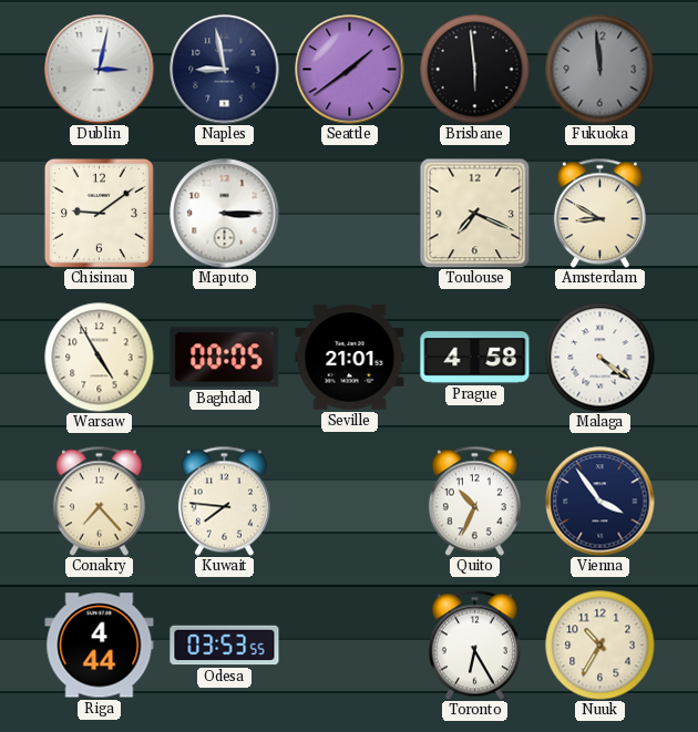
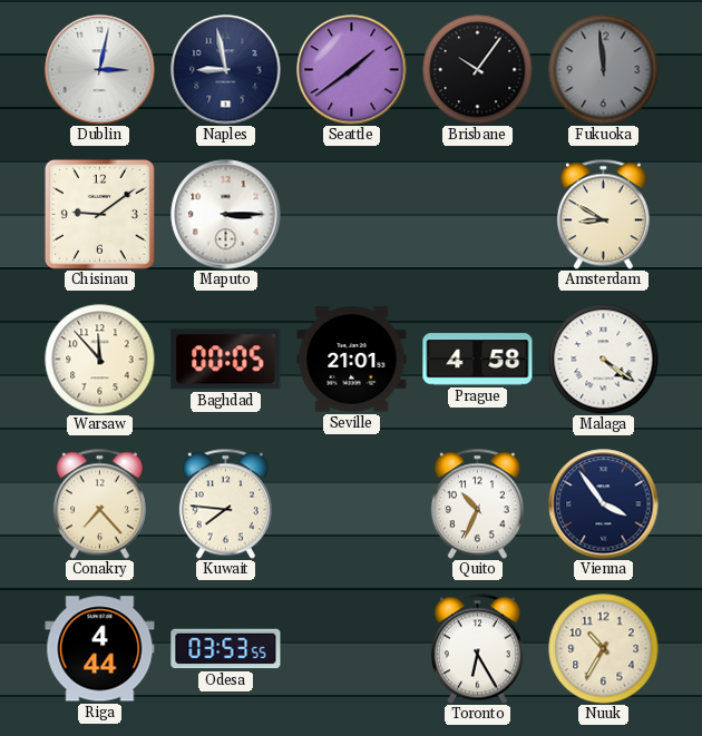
Brisbane: 5:59 -> 10:06
Toulouse: 7:19 -> none
Warsaw: 4:55 -> 11:53
